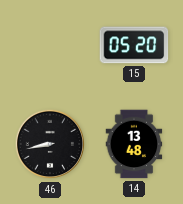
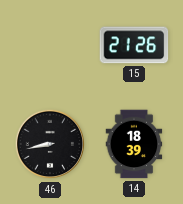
15: 05:20 -> 21:26
14: 13:48 -> 18:39
